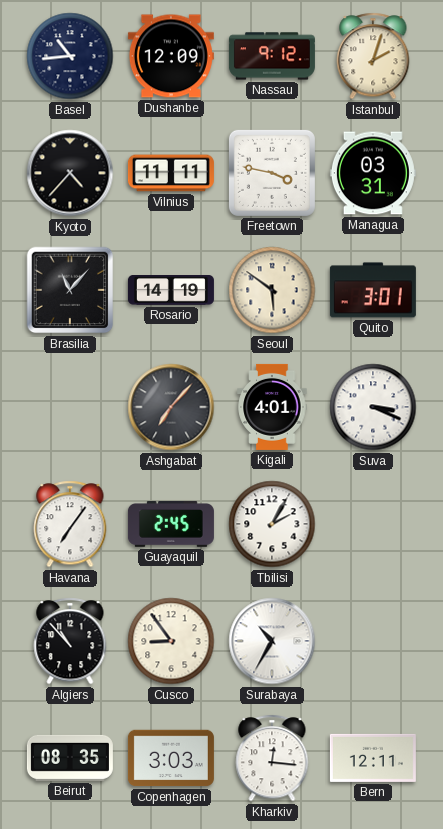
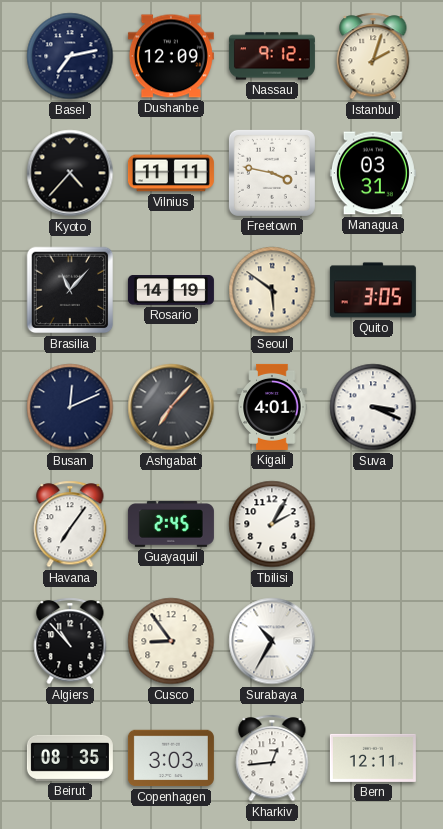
Basel: 10:44 -> 7:13
Quito: 3:01 -> 3:05
Busan: none -> 12:11
Kharkiv: 12:16 -> 12:44
